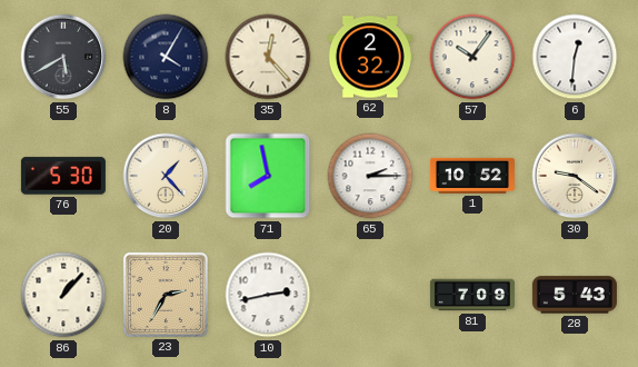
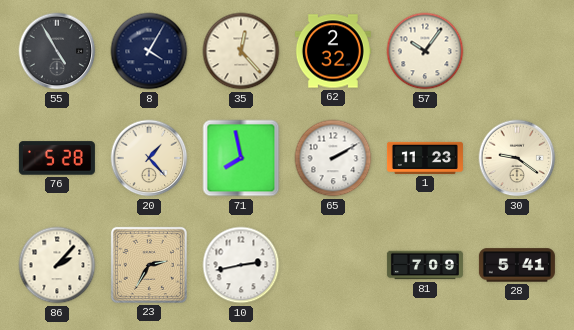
55: 5:40 -> 4:55
6: 12:31 -> none
76: 5:30 -> 5:28
65: 2:15 -> 2:10
1: 10:52 -> 11:23
86: 1:07 -> 2:07
28: 5:43 -> 5:41
